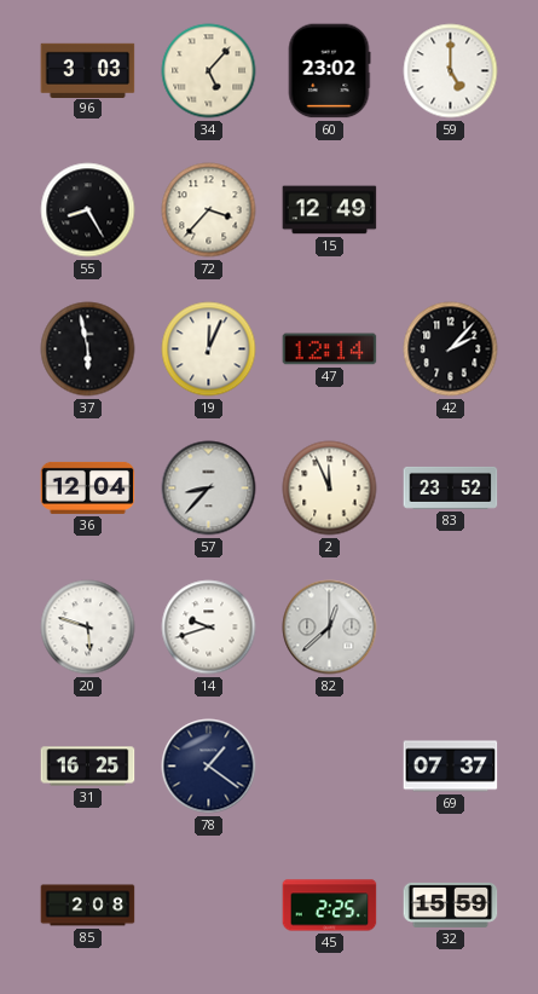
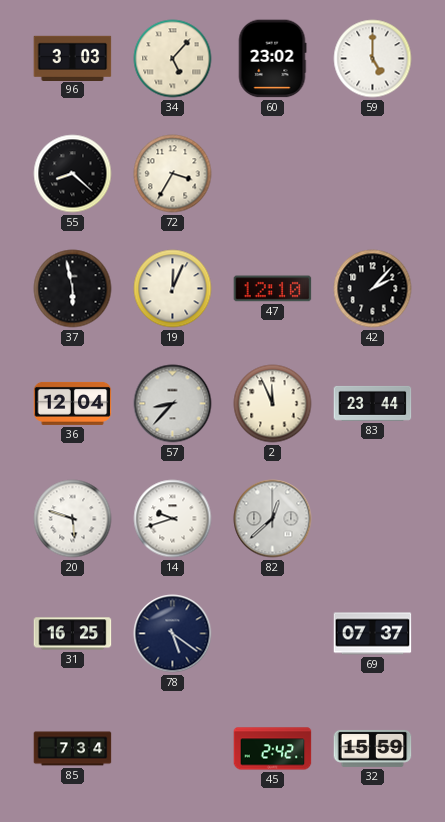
55: 8:25 -> 8:22
72: 3:37 -> 3:35
15: 12:49 -> none
47: 12:14 -> 12:10
83: 23:52 -> 23:44
78: 1:21 -> 5:21
85: 2:08 -> 7:34
45: 2:25 -> 2:42
